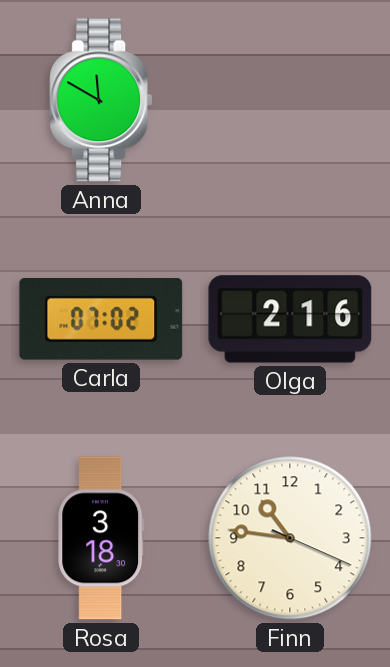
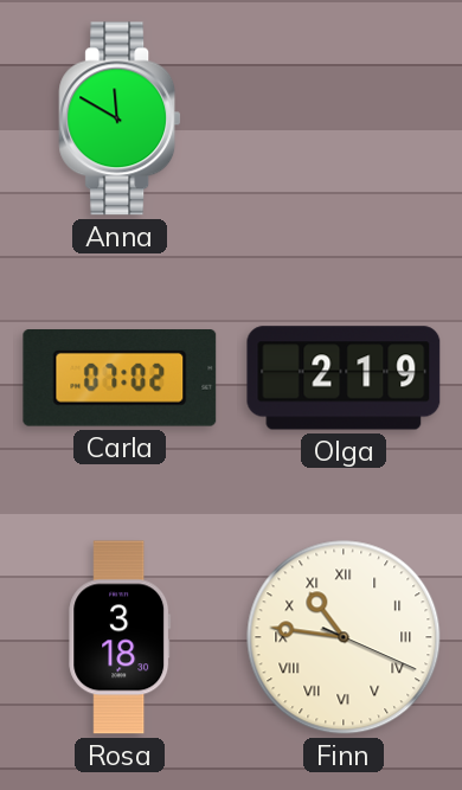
Olga: 2:16 -> 2:19
Finn numerals: Arabic -> Roman
